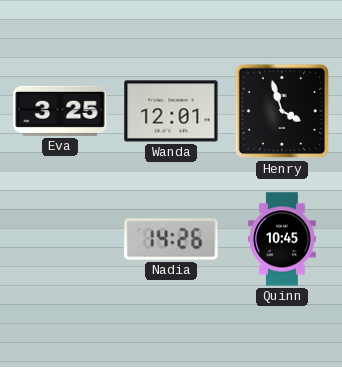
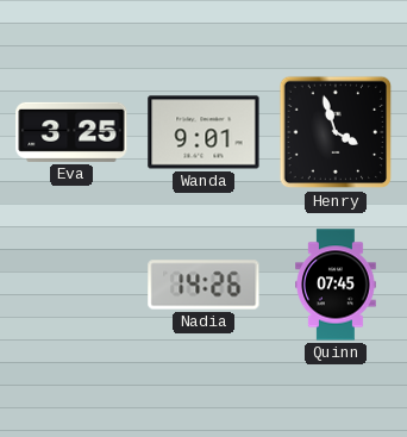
Wanda: 12:01 -> 9:01
Quinn: 10:45 -> 07:45
